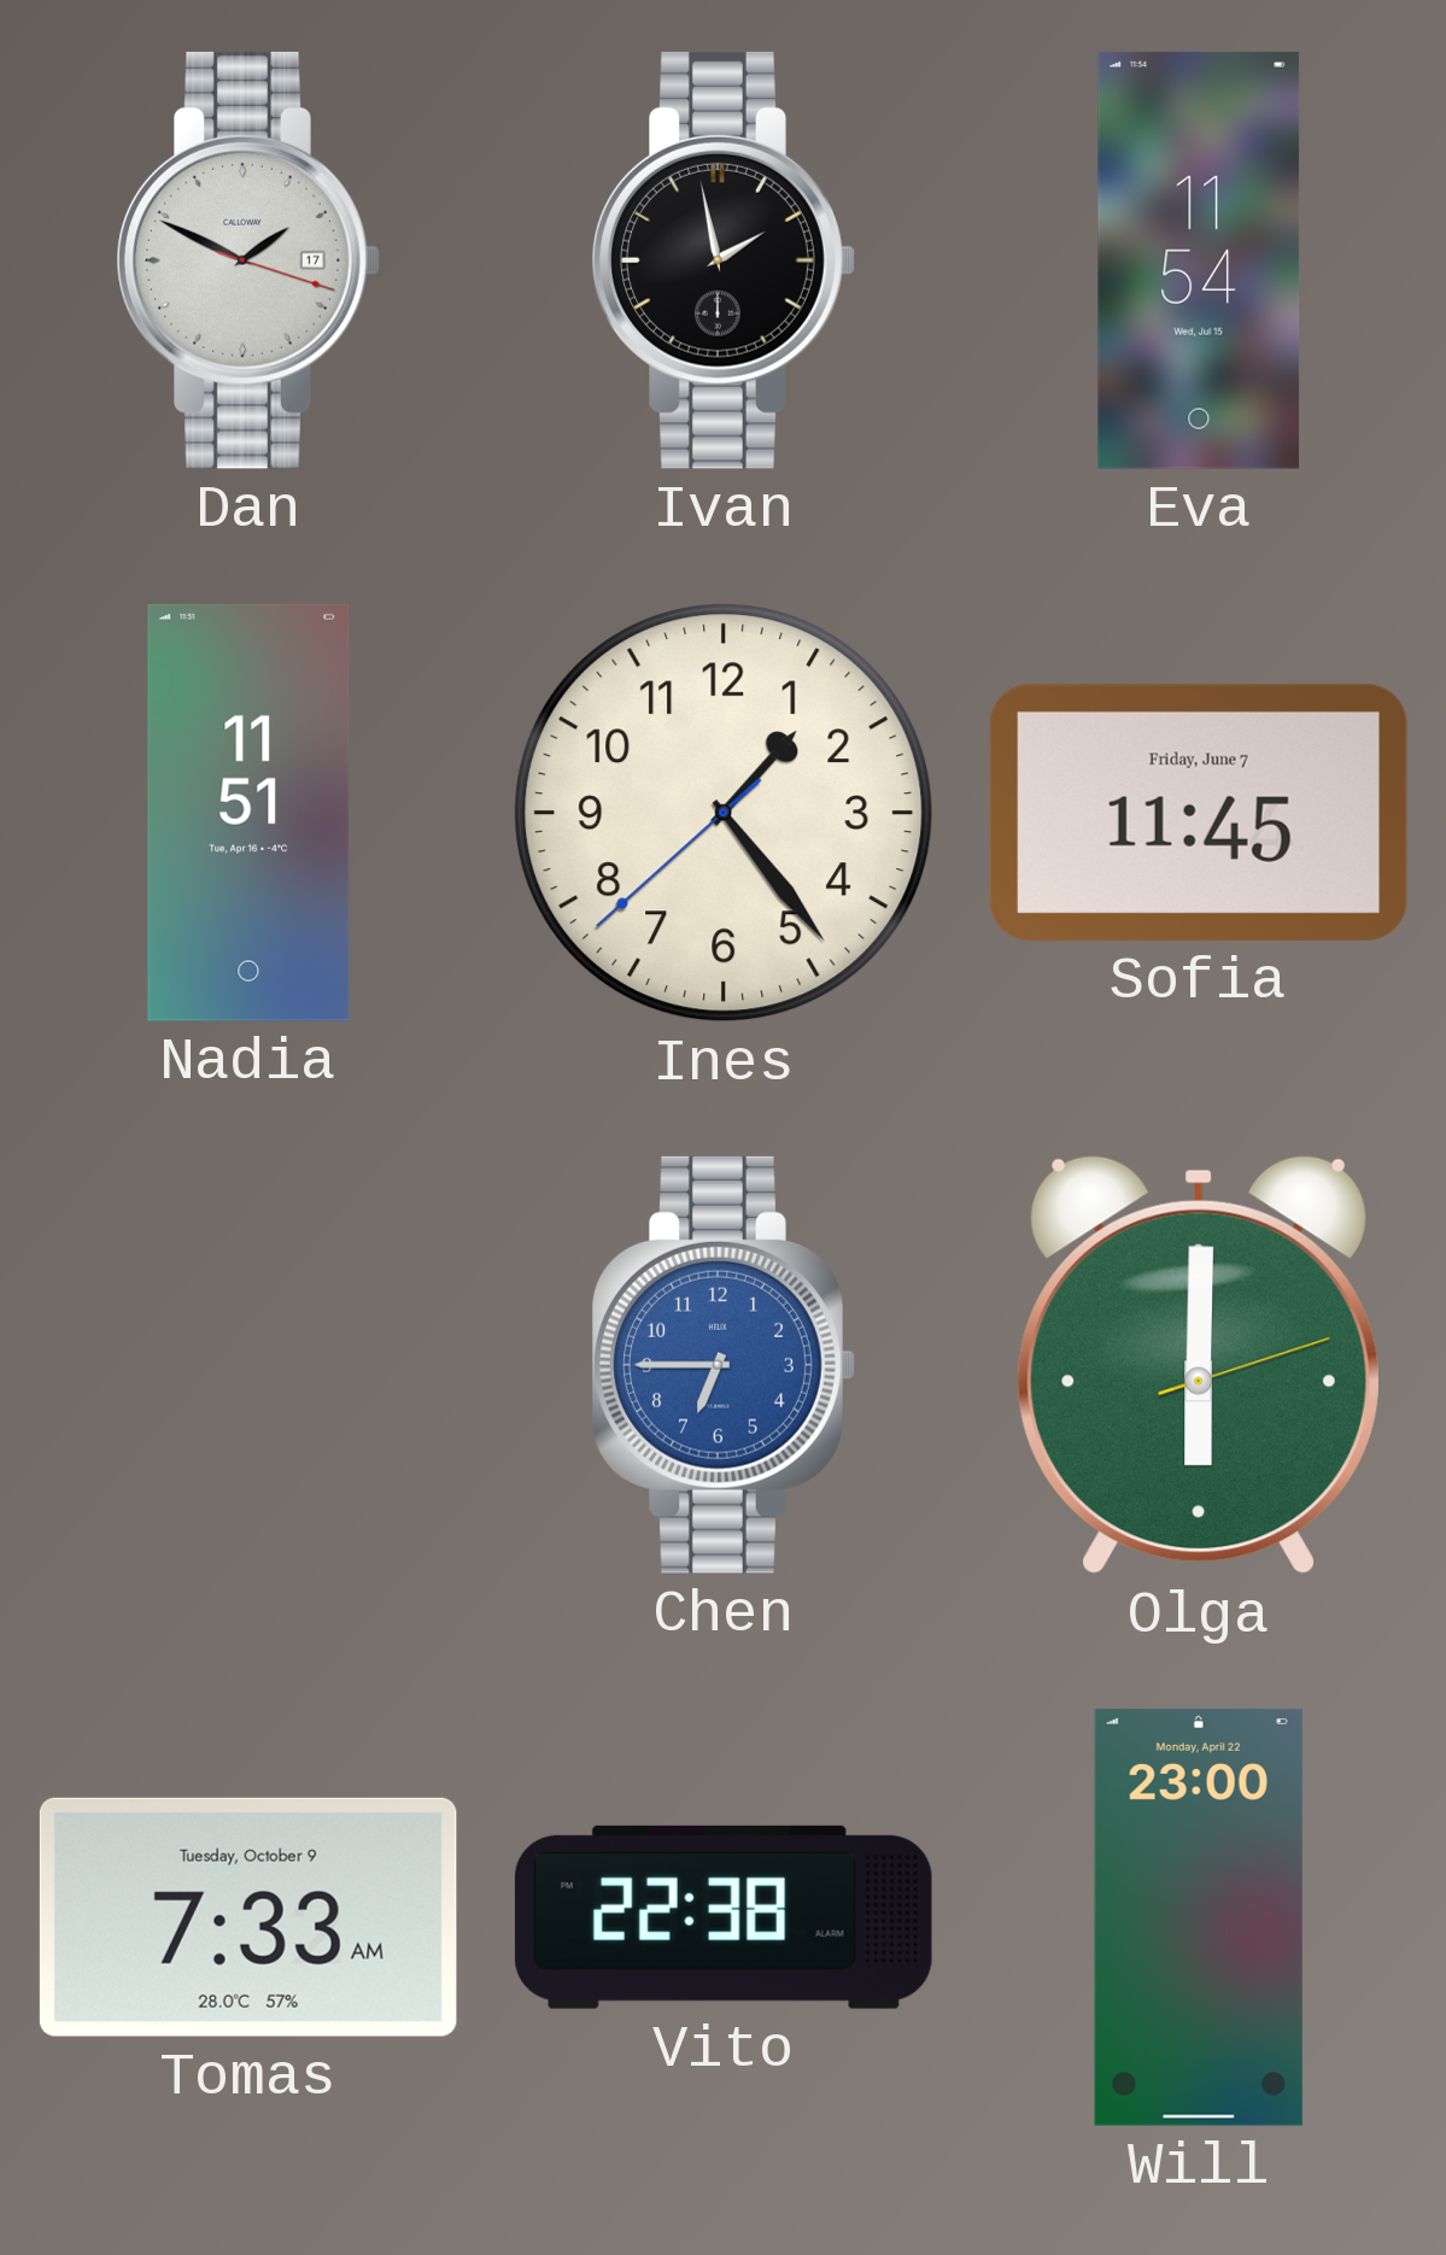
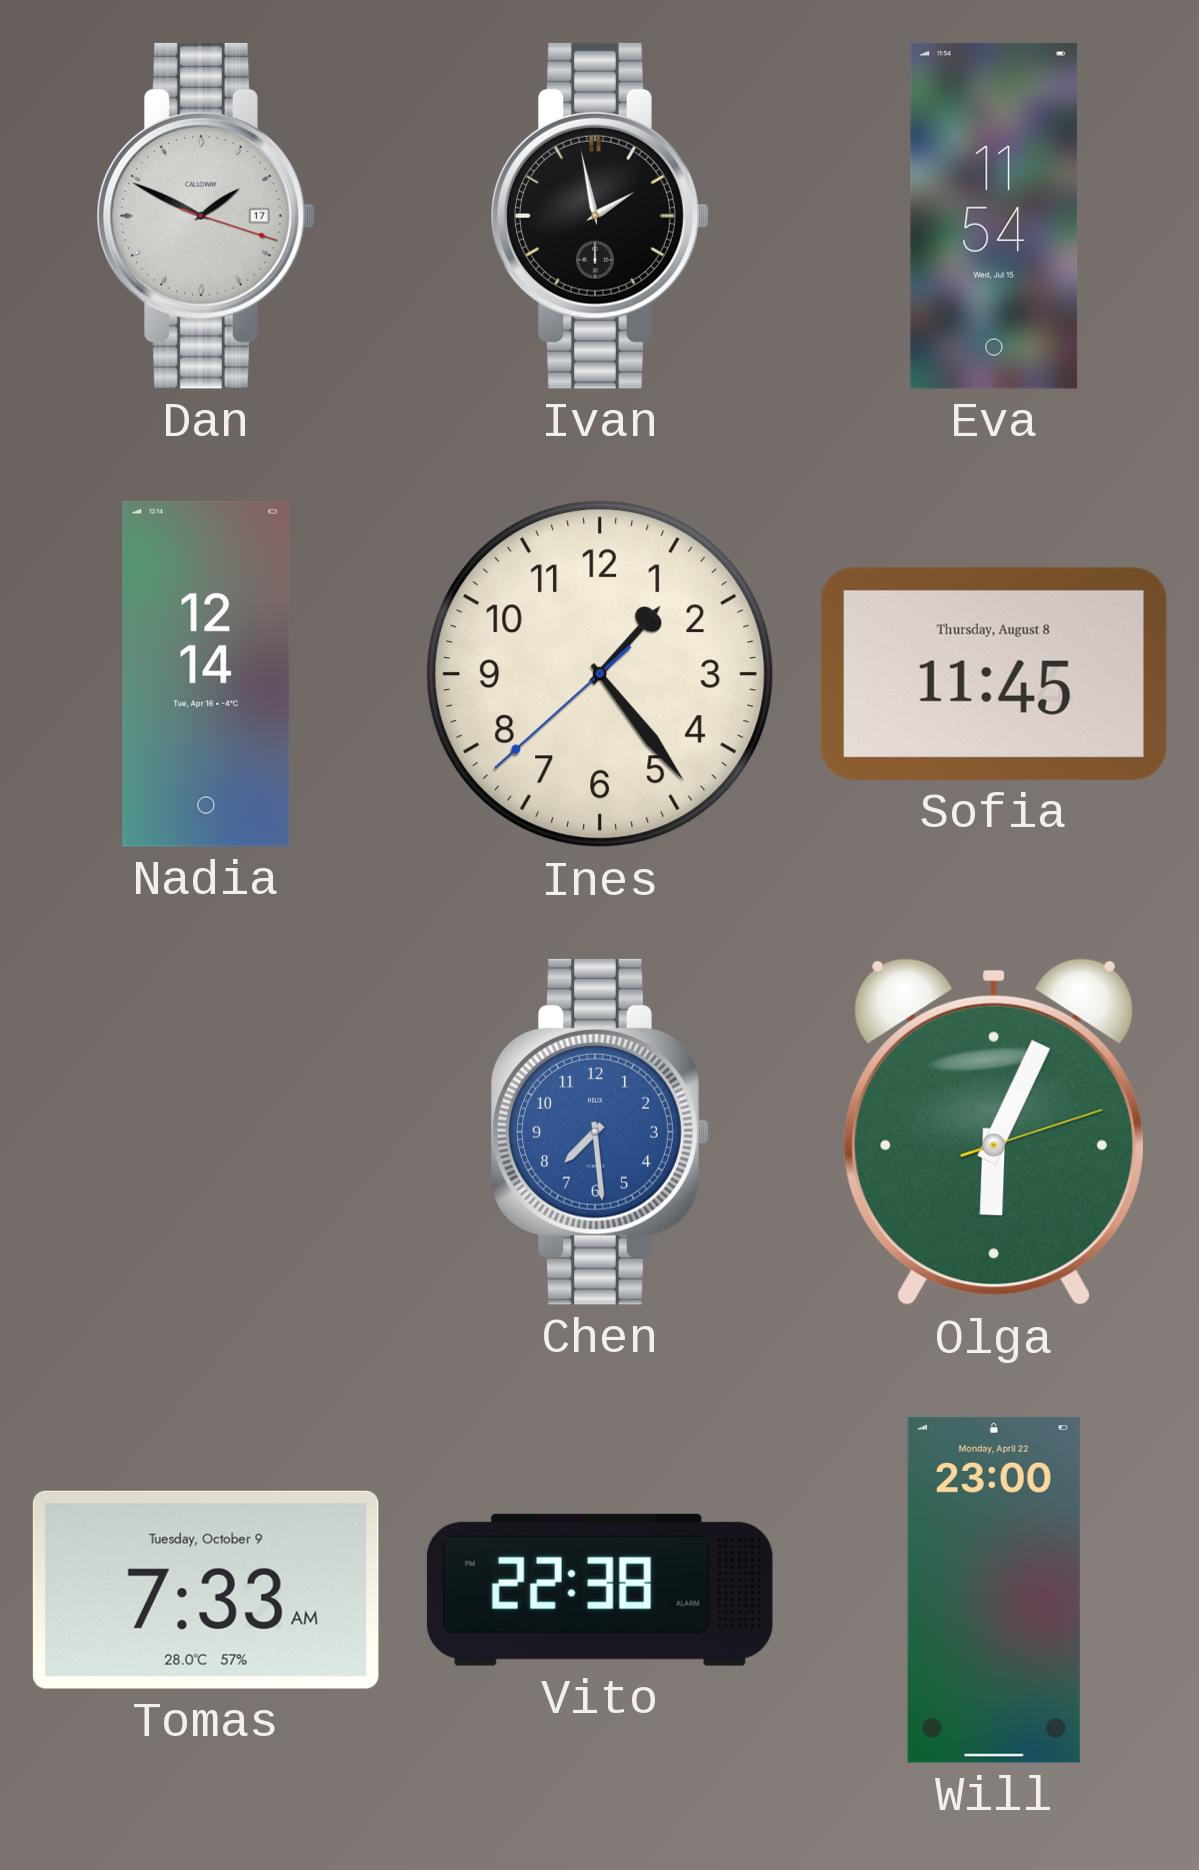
Nadia: 11:51 -> 12:14
Sofia date: Friday, June 7 -> Thursday, August 8
Chen: 6:45 -> 7:29
Olga: 6:00 -> 6:04
